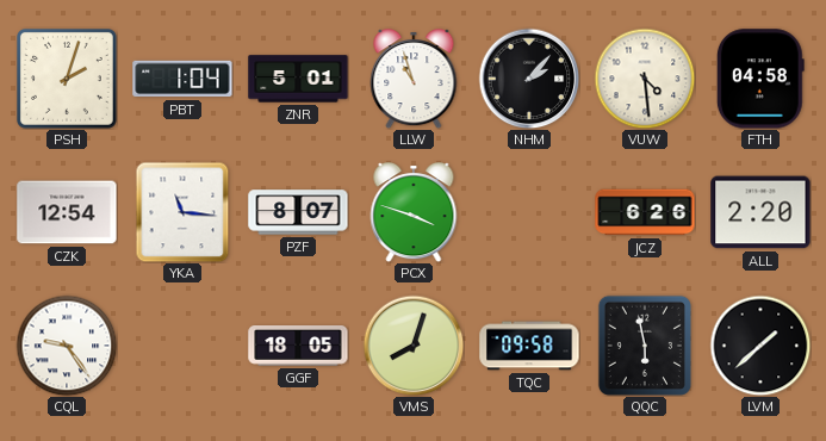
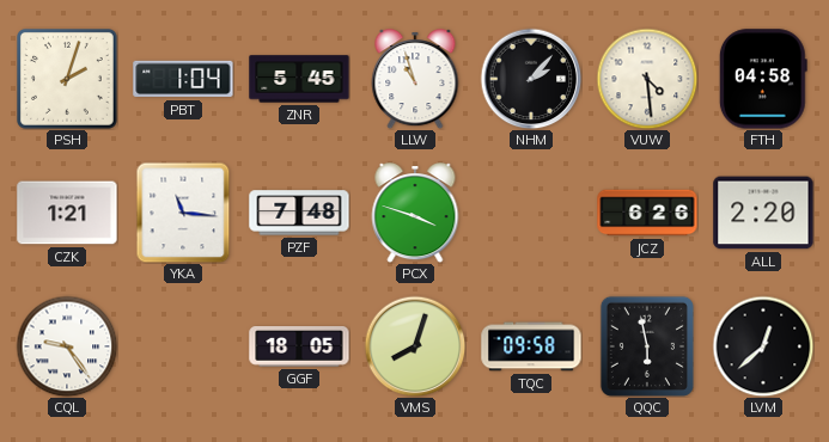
ZNR: 5:01 -> 5:45
CZK: 12:54 -> 1:21
PZF: 8:07 -> 7:48
LVM: 1:38 -> 12:38
